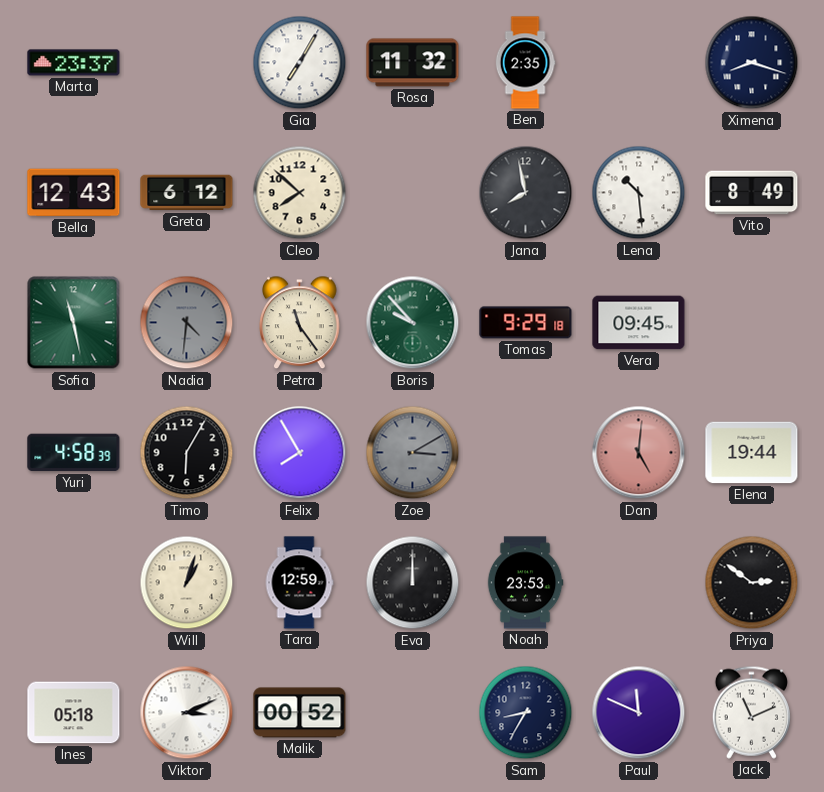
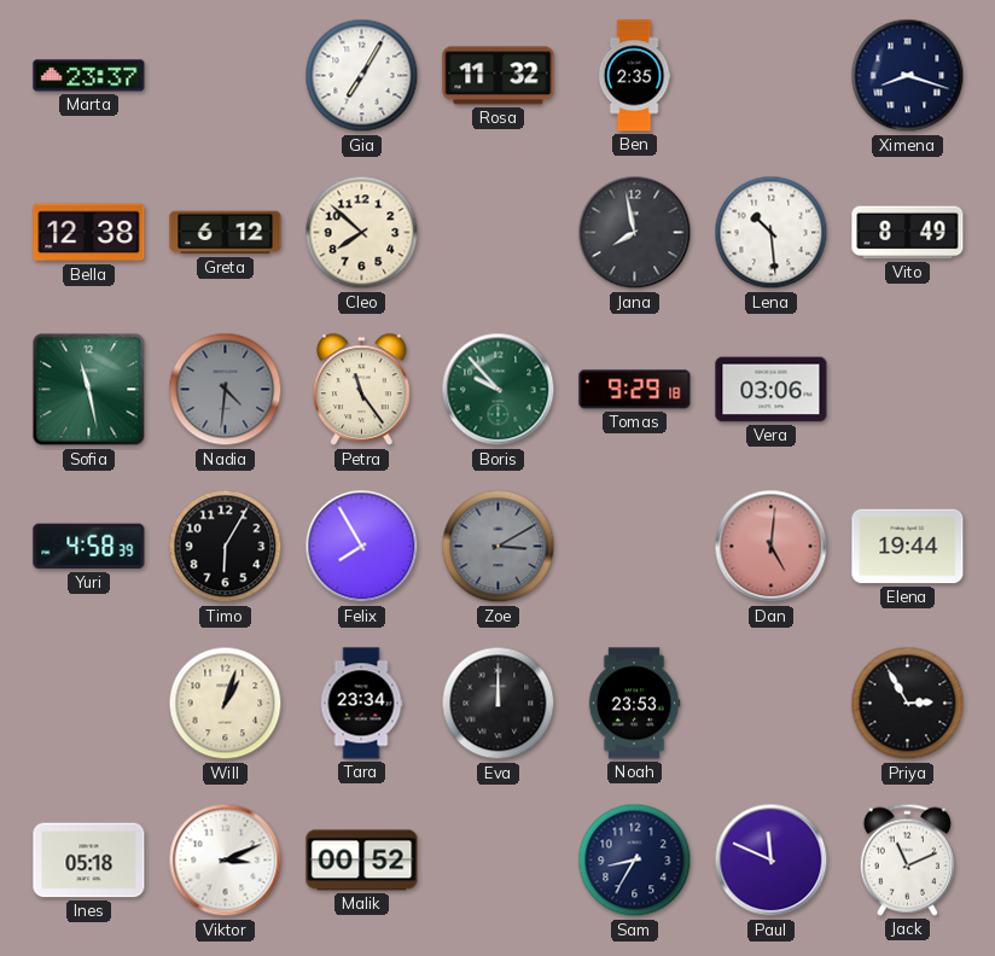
Bella: 12:43 -> 12:38
Vera: 09:45 -> 03:06
Tara: 12:59 -> 23:34
Priya: 2:51 -> 2:55
